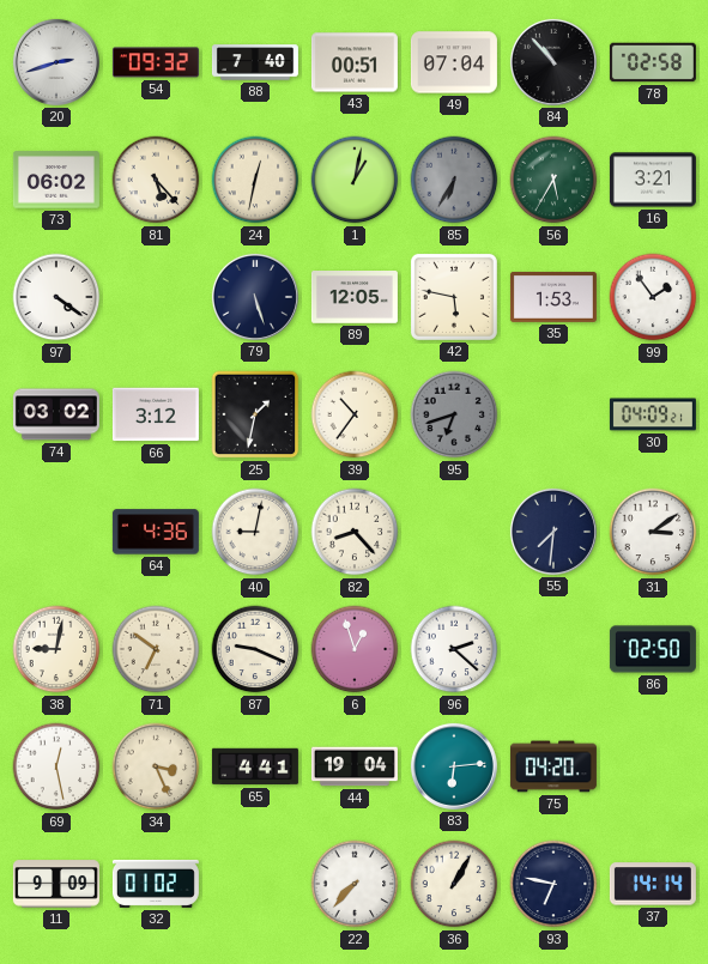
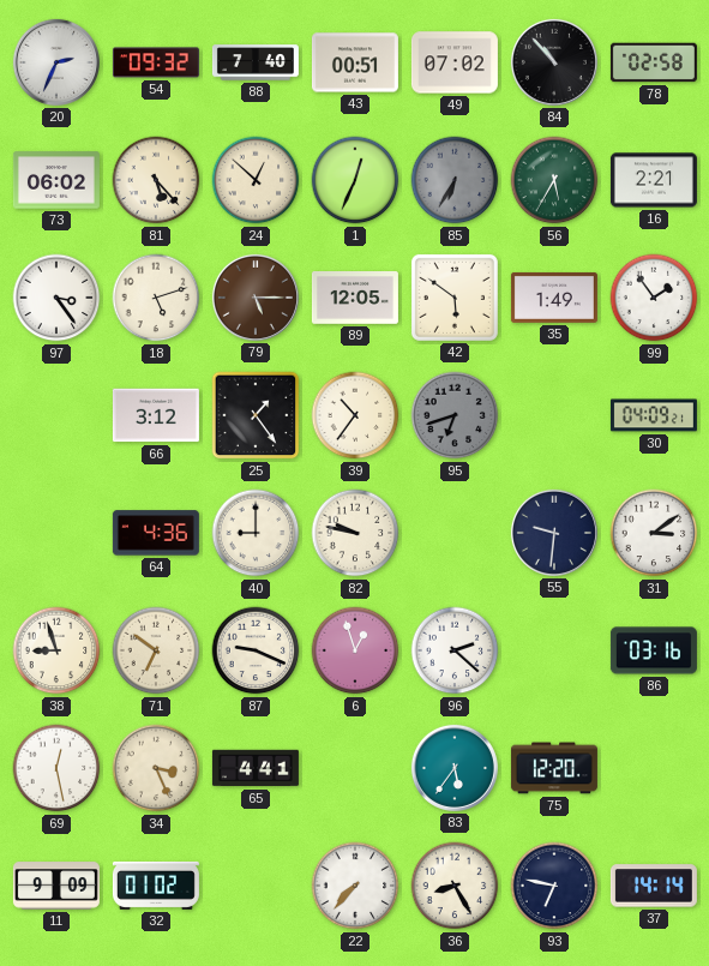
20: 2:42 -> 2:34
49: 07:04 -> 07:02
24: 12:32 -> 12:52
1: 1:02 -> 12:34
16: 3:21 -> 2:21
97: 4:21 -> 3:24
18: none -> 5:12
79: 5:27 -> 5:15
79 dial: navy -> brown
42: 5:47 -> 5:51
35: 1:53 -> 1:49
74: 03:02 -> none
25: 1:32 -> 1:24
40: 9:02 -> 9:00
82: 8:23 -> 9:47
55: 7:31 -> 9:31
38: 9:02 -> 8:57
86: 02:50 -> 03:16
44: 19:04 -> none
83: 6:14 -> 5:36
75: 04:20 -> 12:20
36: 1:05 -> 8:25
